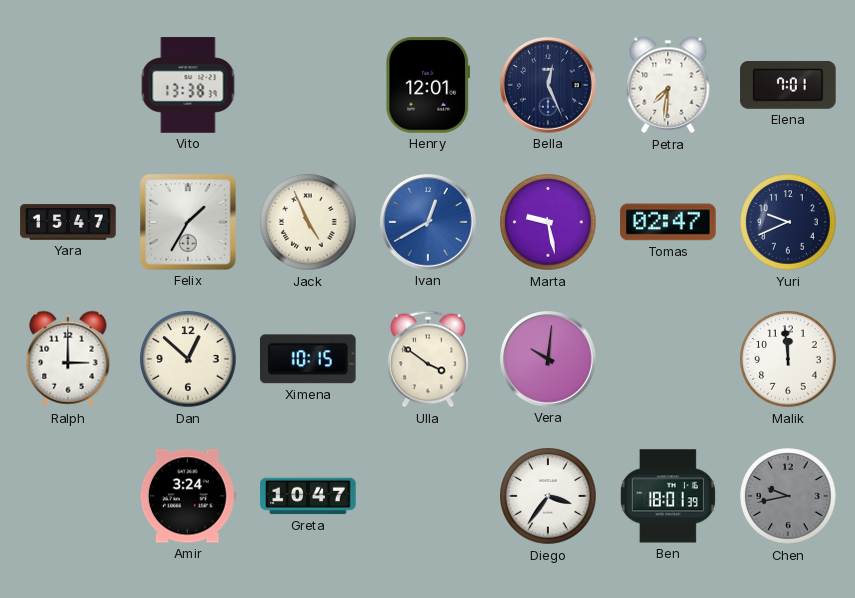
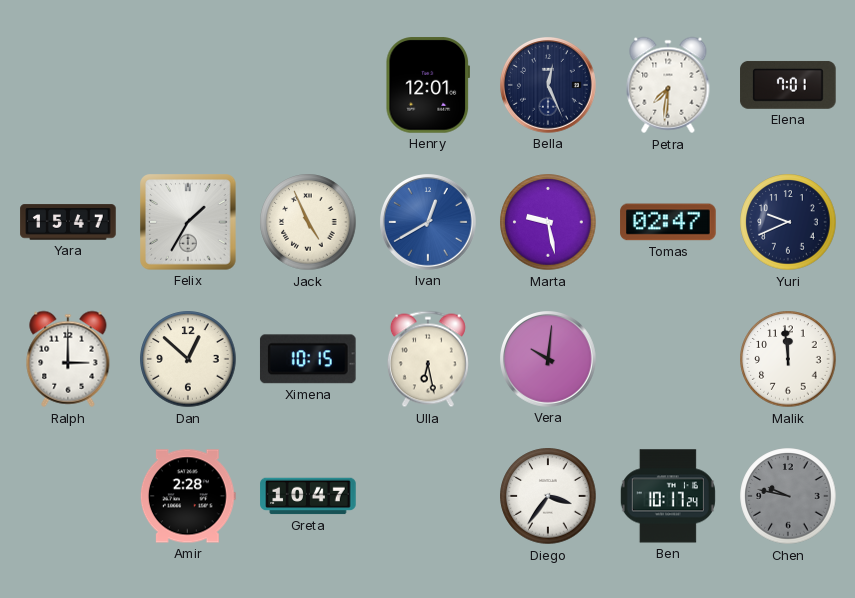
Vito: 13:38 -> none
Ulla: 3:51 -> 6:28
Amir: 3:24 -> 2:28
Ben: 18:01 -> 10:17
Chen: 9:43 -> 9:47
